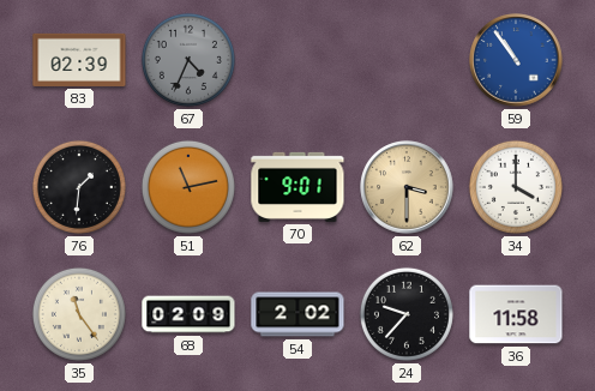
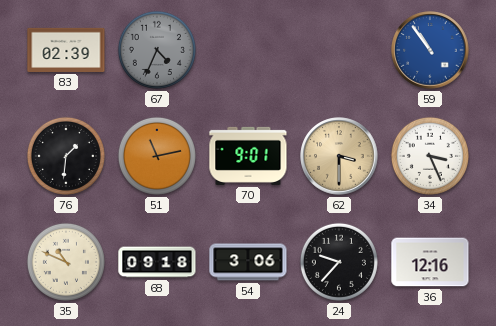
34: 4:00 -> 3:26
35: 11:24 -> 10:49
68: 02:09 -> 09:18
54: 2:02 -> 3:06
36: 11:58 -> 12:16
